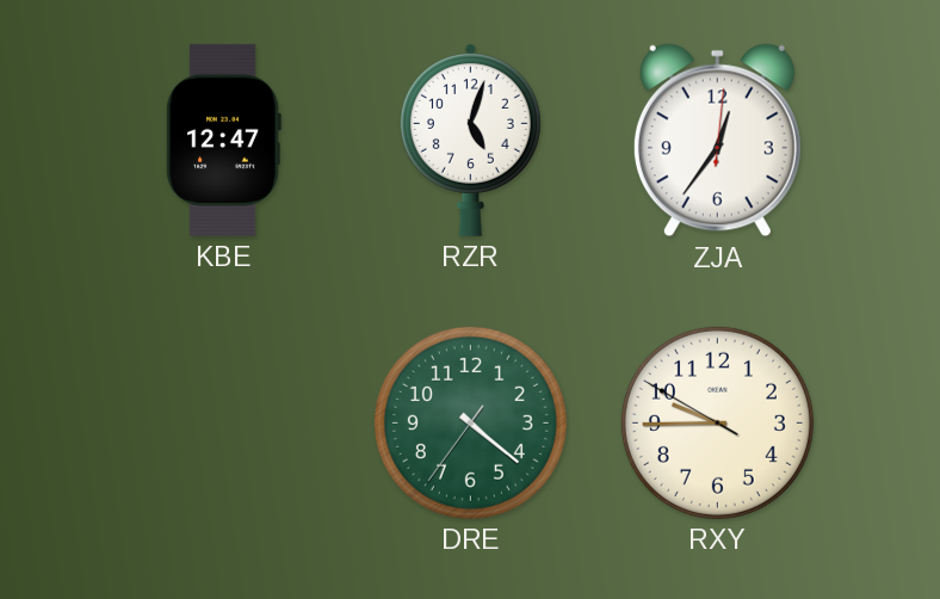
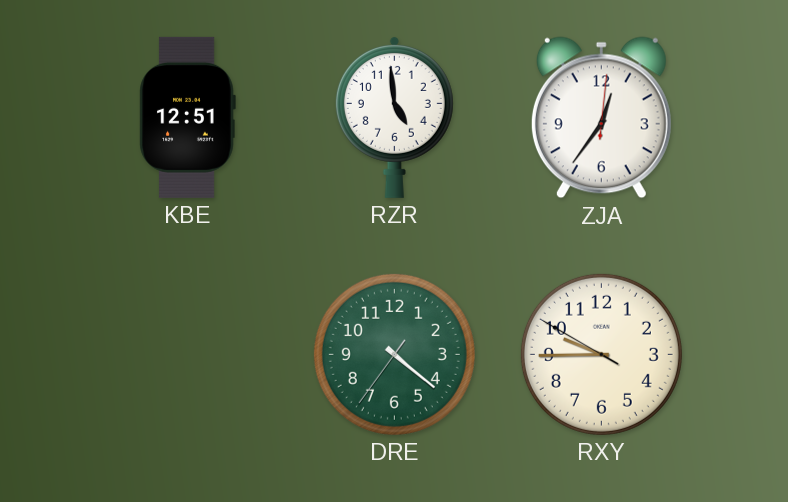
KBE: 12:47 -> 12:51
RZR: 5:03 -> 4:59
